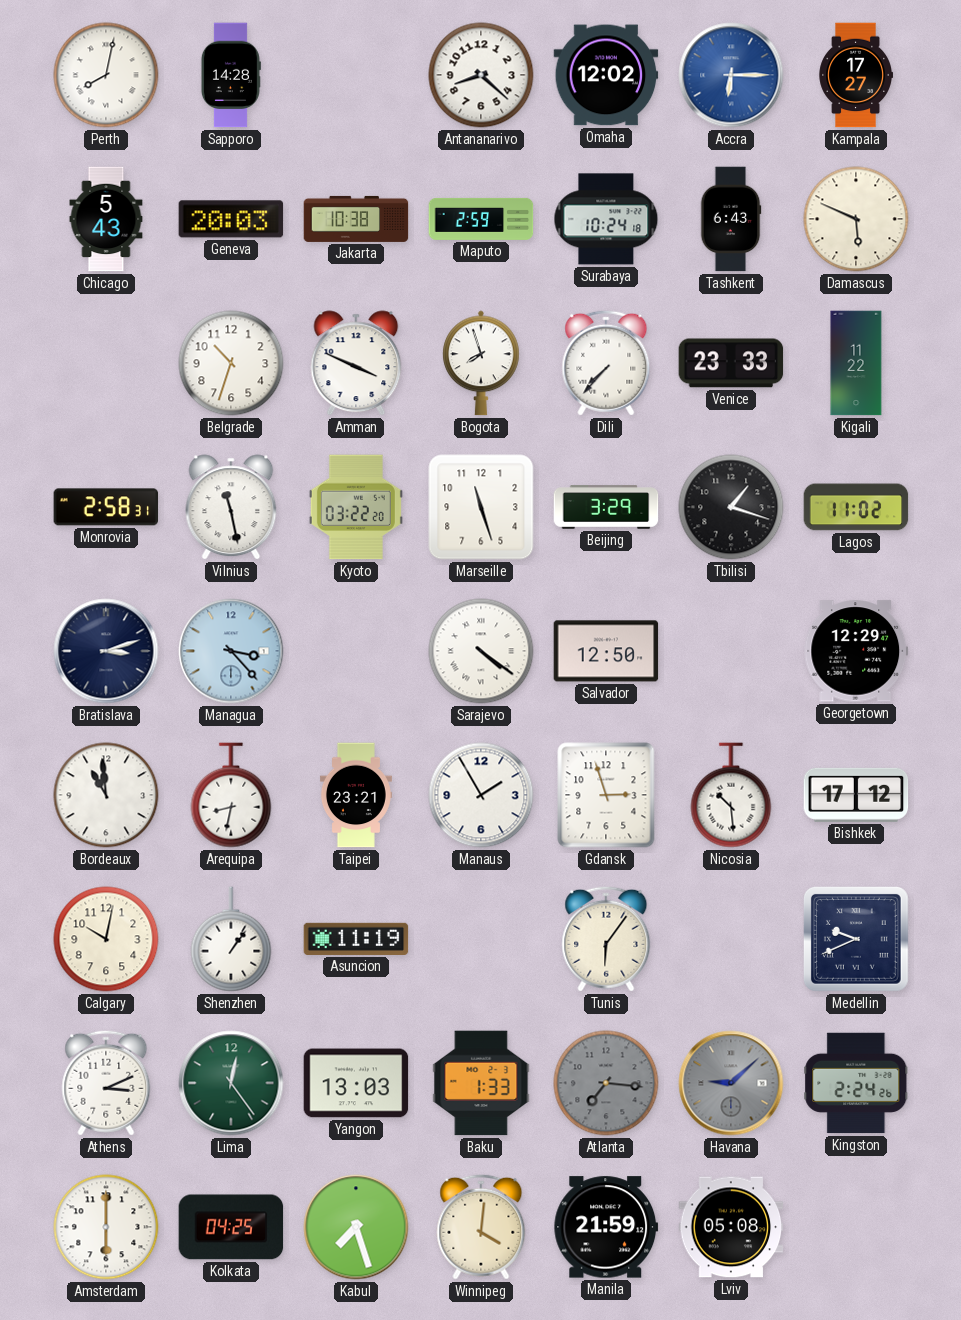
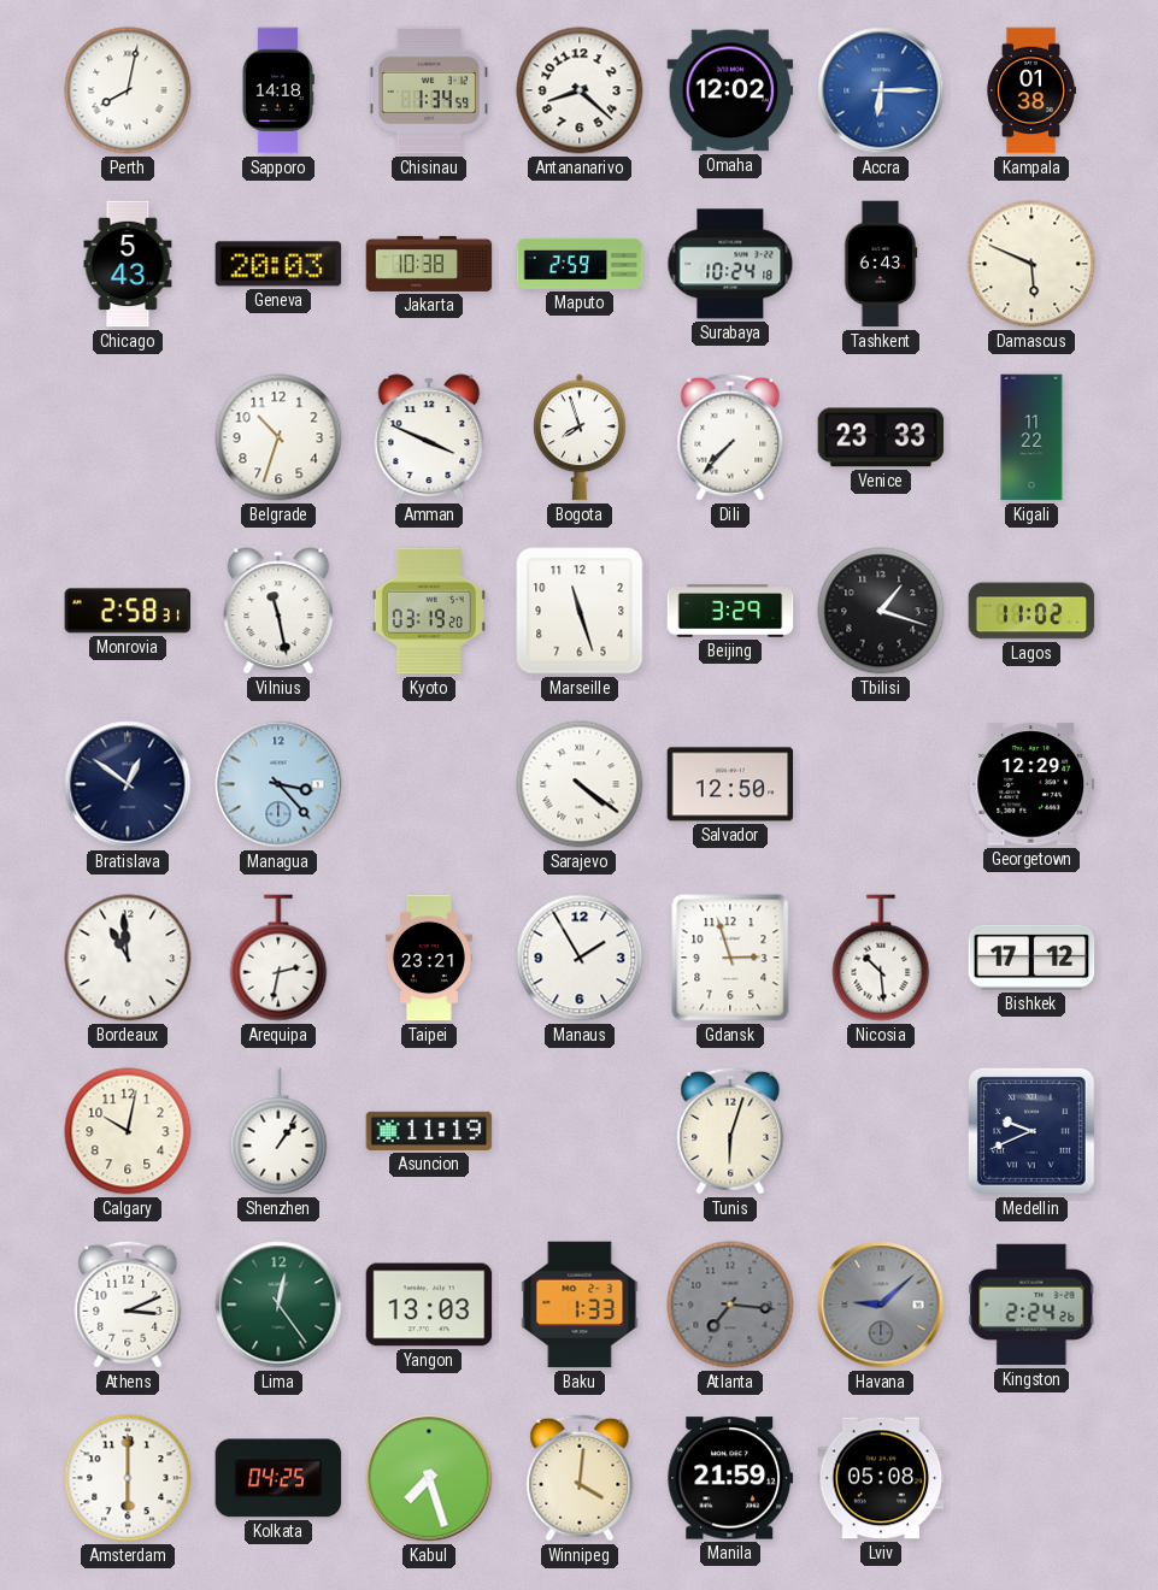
Sapporo: 14:28 -> 14:18
Chisinau: none -> 1:34
Kampala: 17:27 -> 01:38
Kyoto: 03:22 -> 03:19
Bratislava: 3:12 -> 12:51
Arequipa: 8:32 -> 2:32
Tunis: 6:06 -> 6:03
